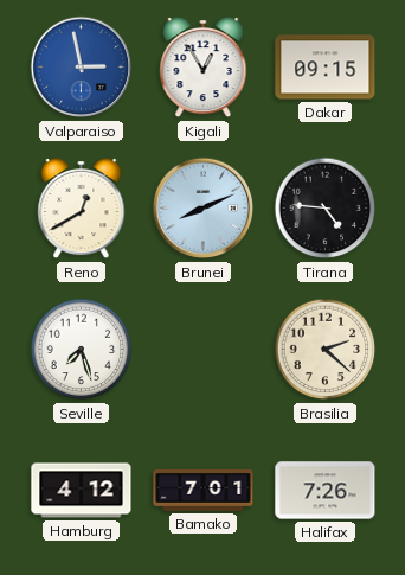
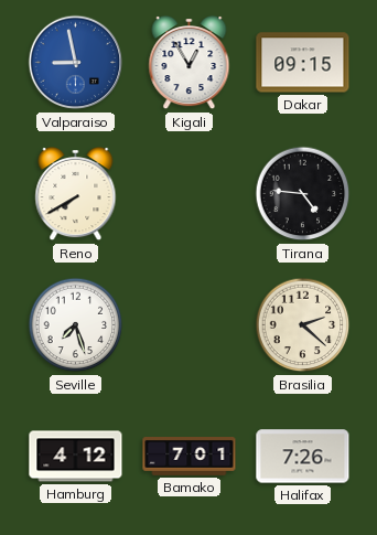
Valparaiso: 2:58 -> 8:58
Reno: 12:40 -> 7:40
Brunei: 8:11 -> none
